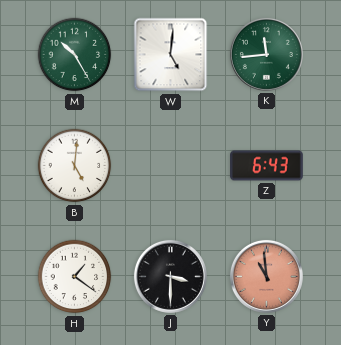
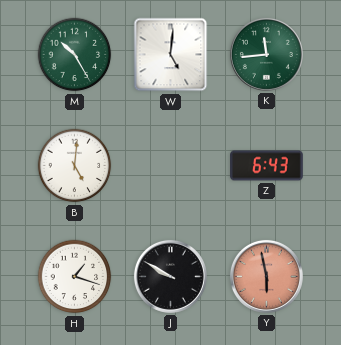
H: 1:21 -> 1:18
J: 3:30 -> 9:50
Y: 10:59 -> 5:58
